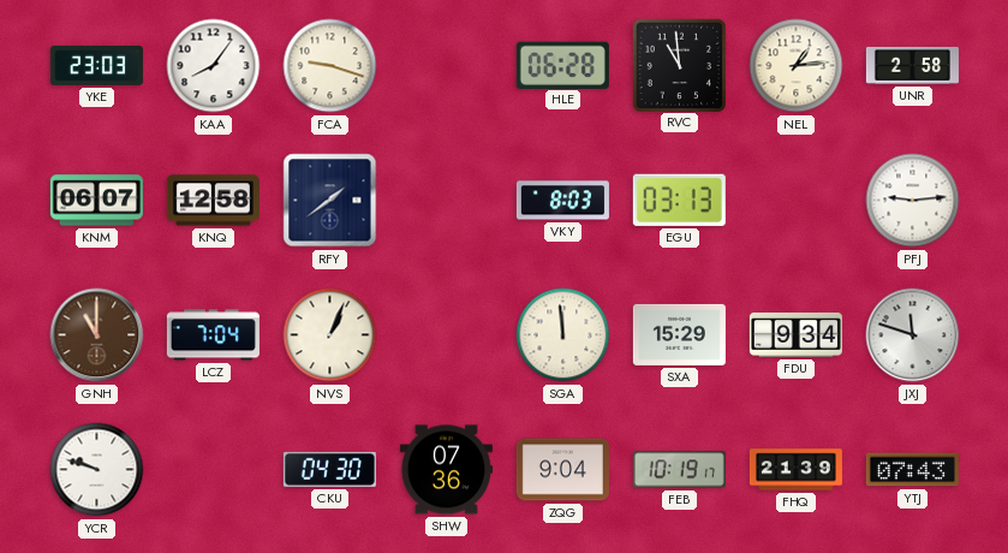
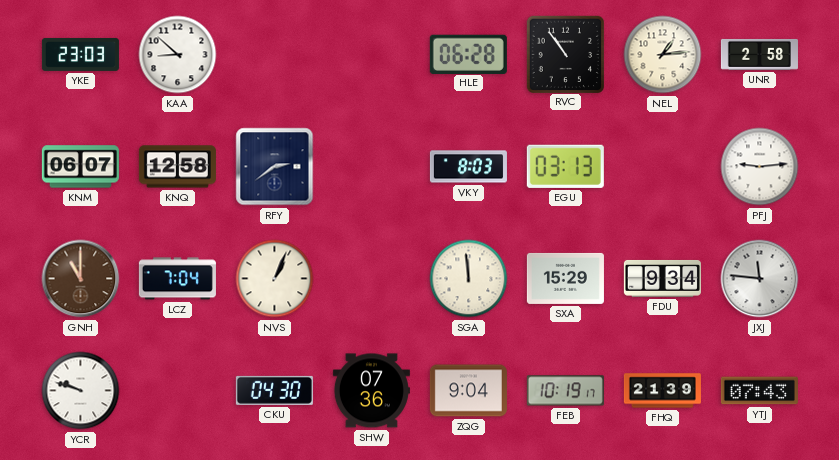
KAA: 8:06 -> 8:52
FCA: 9:18 -> none
RVC: 10:59 -> 10:54
RFY: 1:39 -> 2:39
JXJ: 11:48 -> 11:46
